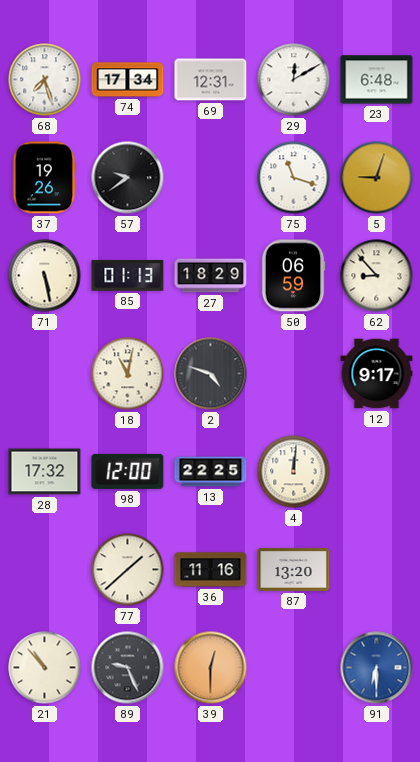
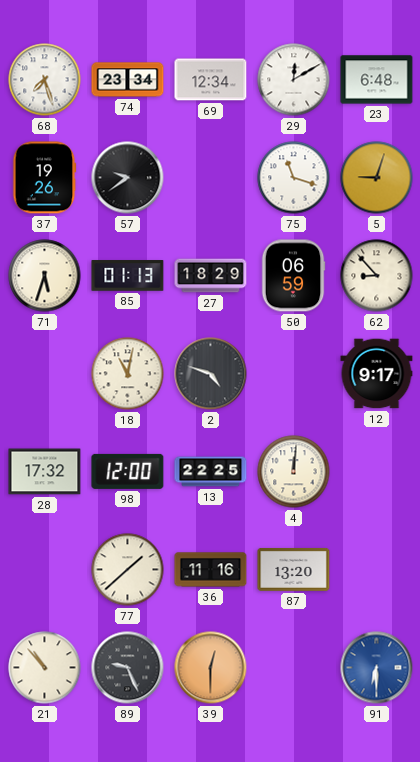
74: 17:34 -> 23:34
69: 12:31 -> 12:34
71: 5:28 -> 5:33
